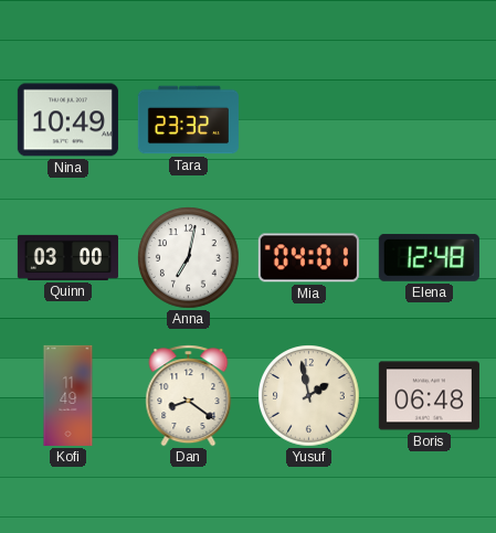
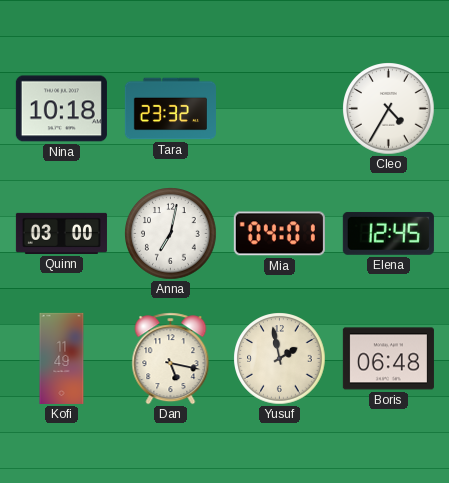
Nina: 10:49 -> 10:18
Cleo: none -> 4:35
Elena: 12:48 -> 12:45
Dan: 8:21 -> 5:17
